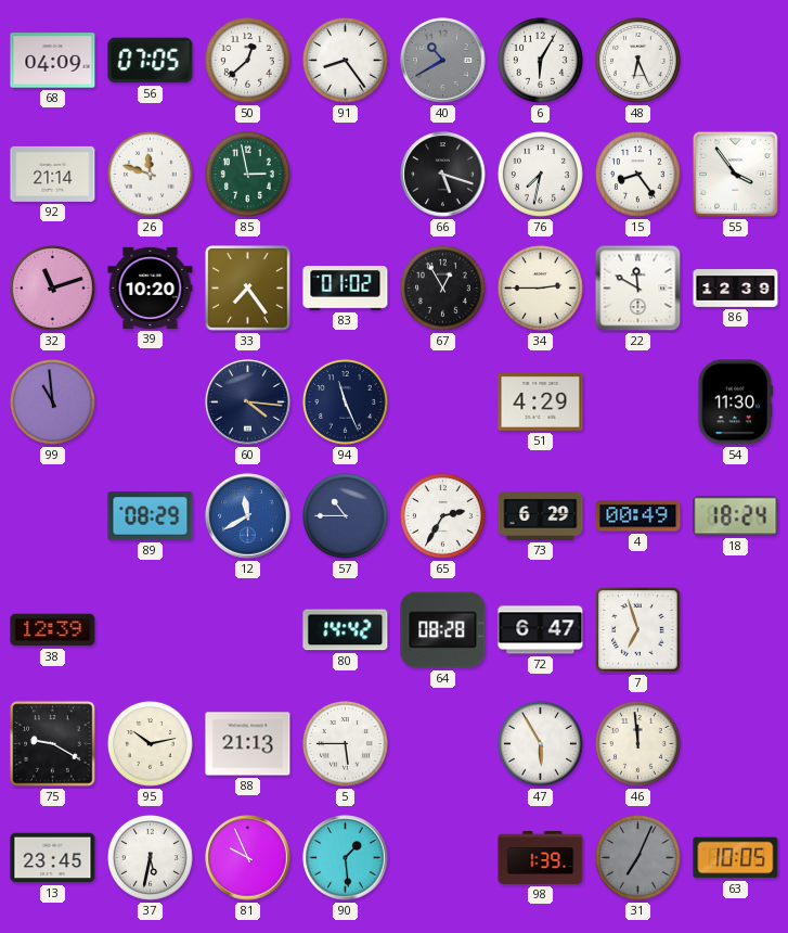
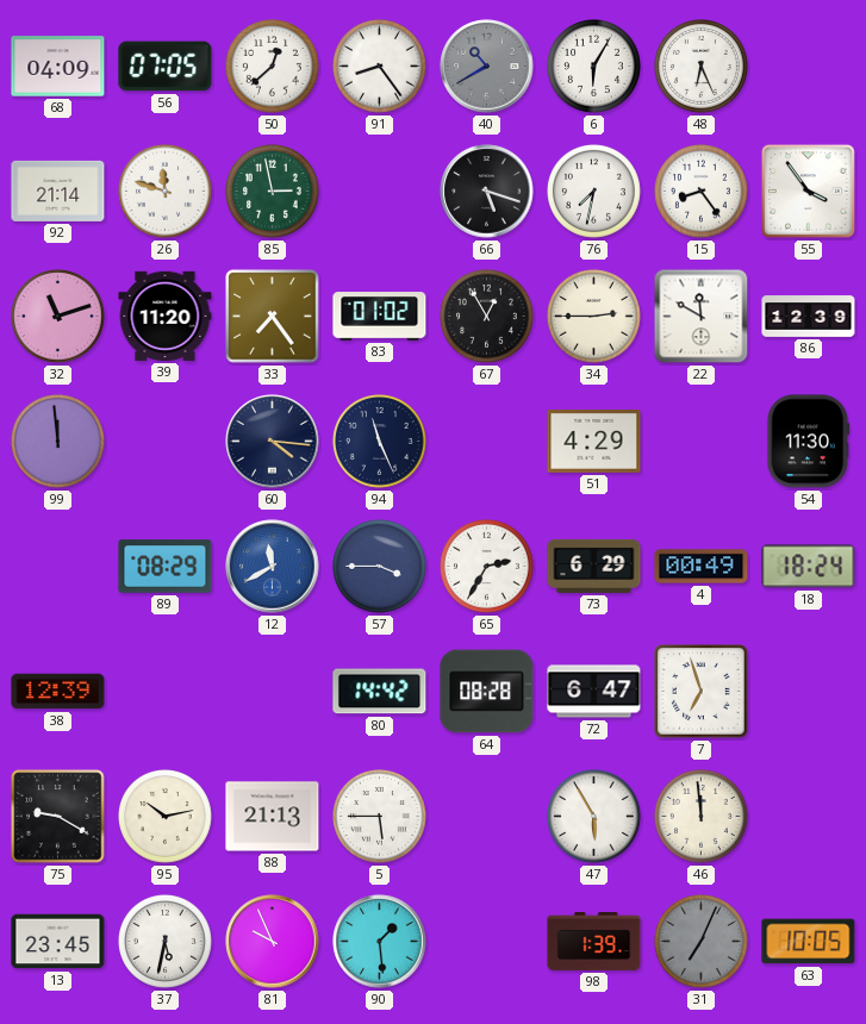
39: 10:20 -> 11:20
99: 10:59 -> 11:59
57: 10:45 -> 3:45
